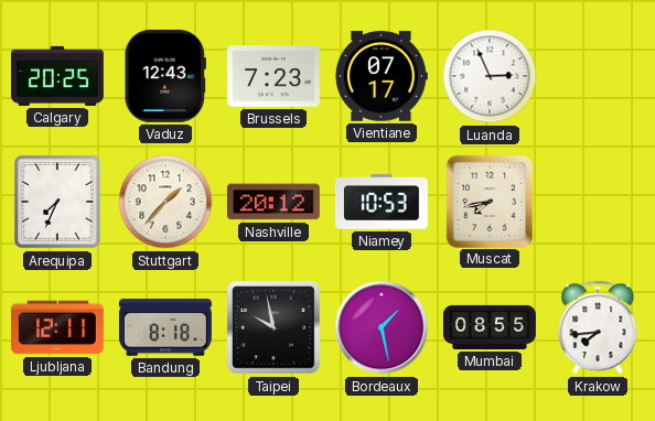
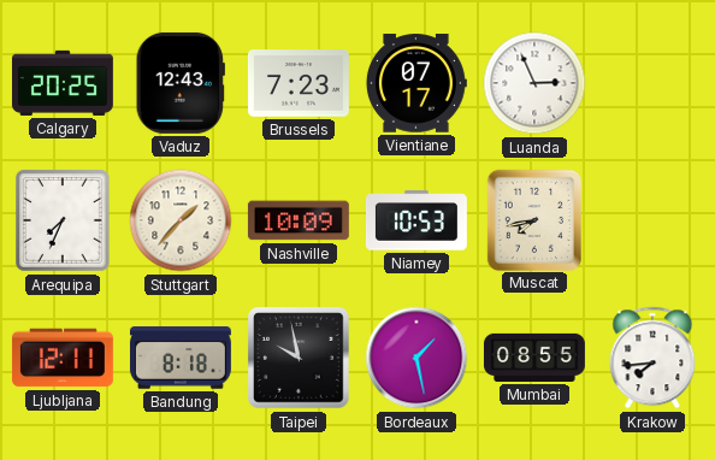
Nashville: 20:12 -> 10:09
